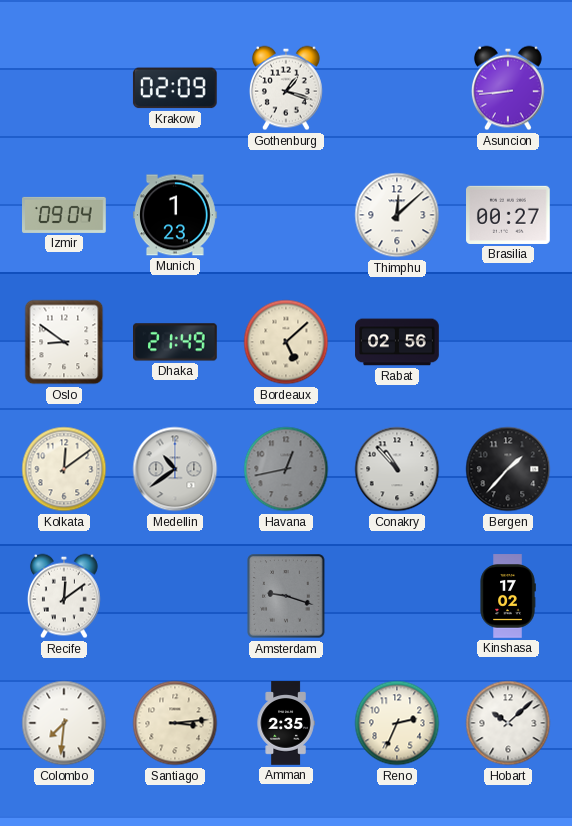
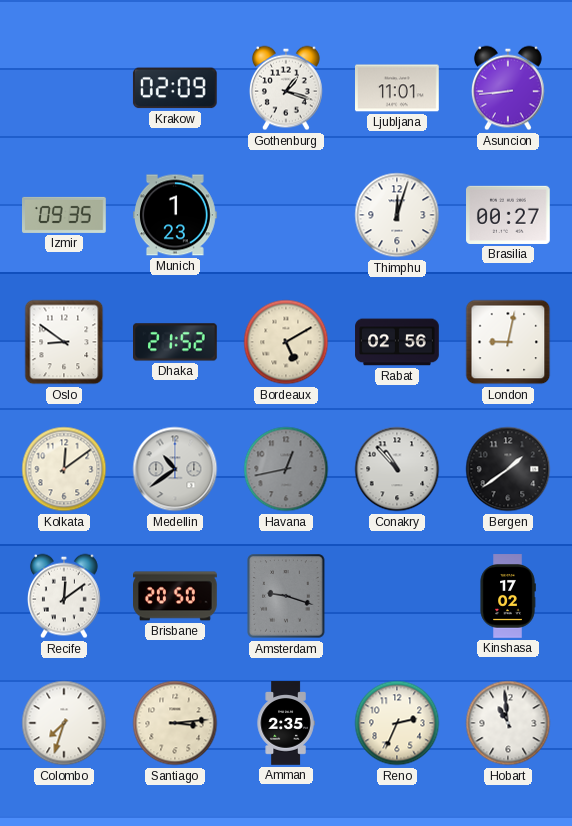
Ljubljana: none -> 11:01
Izmir: 09:04 -> 09:35
Thimphu: 12:08 -> 12:03
Dhaka: 21:49 -> 21:52
Bordeaux: 5:08 -> 5:10
London: none -> 9:02
Bergen: 1:37 -> 1:39
Brisbane: none -> 20:50
Colombo: 7:31 -> 7:33
Hobart: 10:08 -> 10:59
